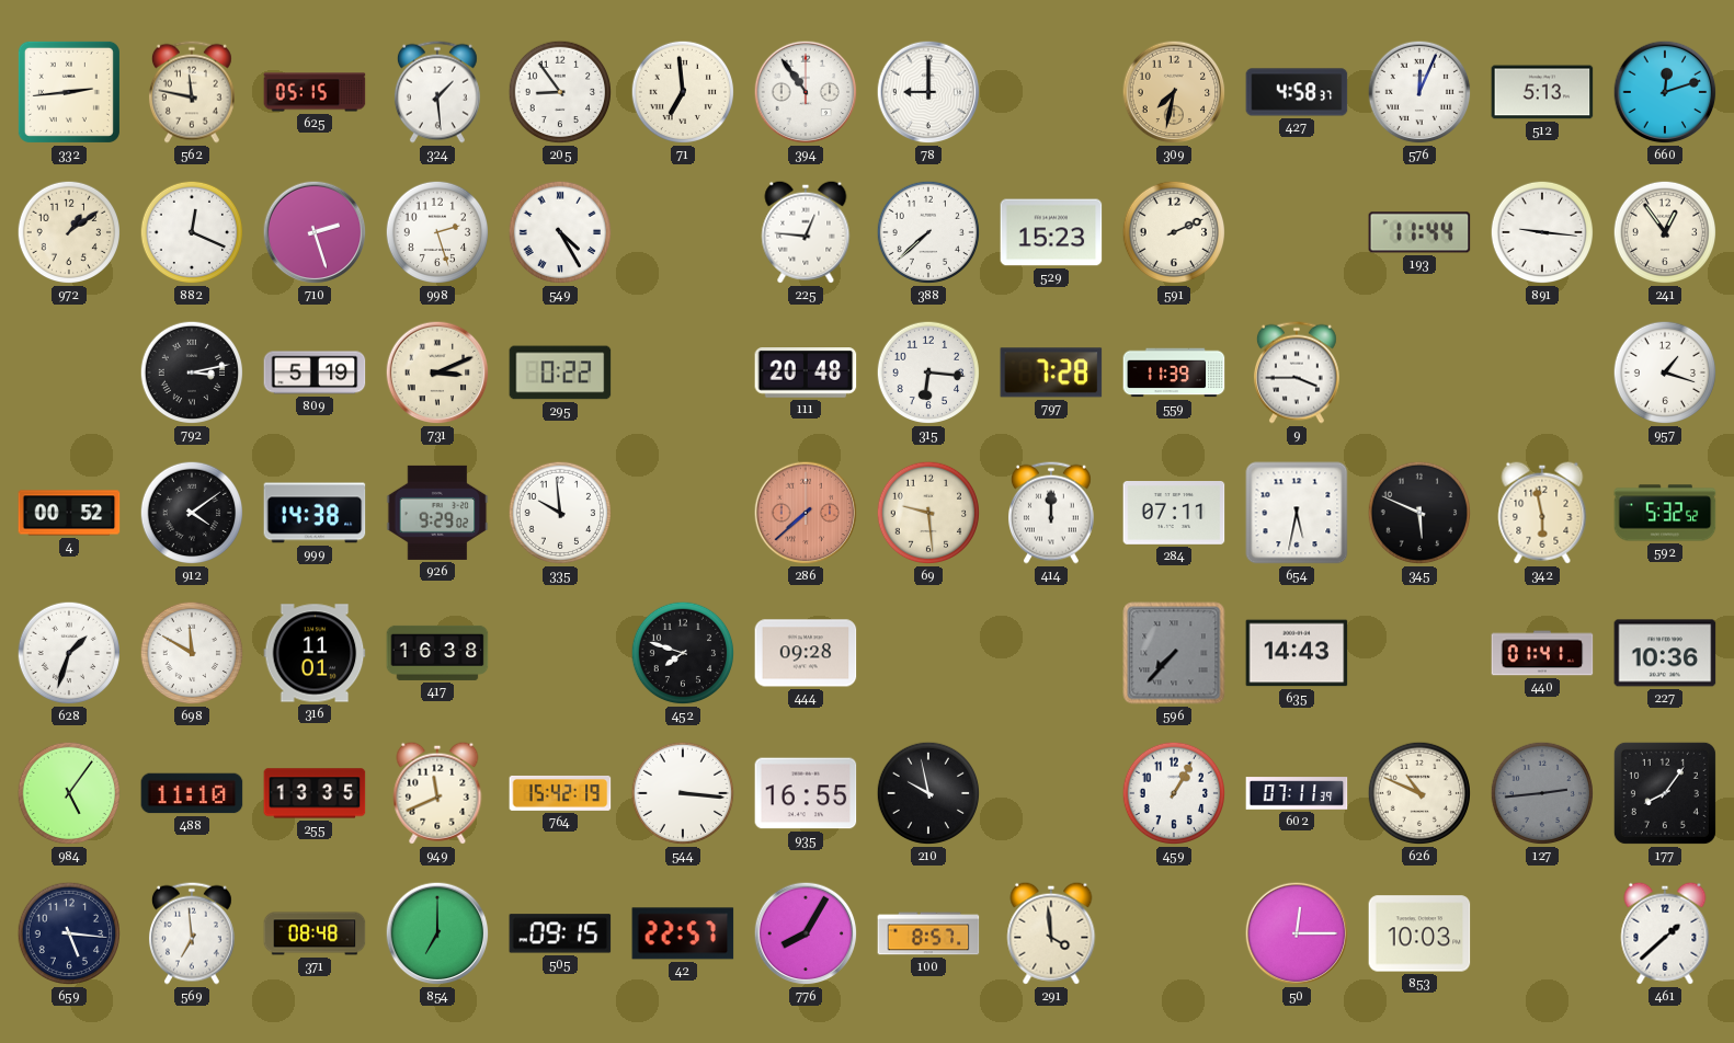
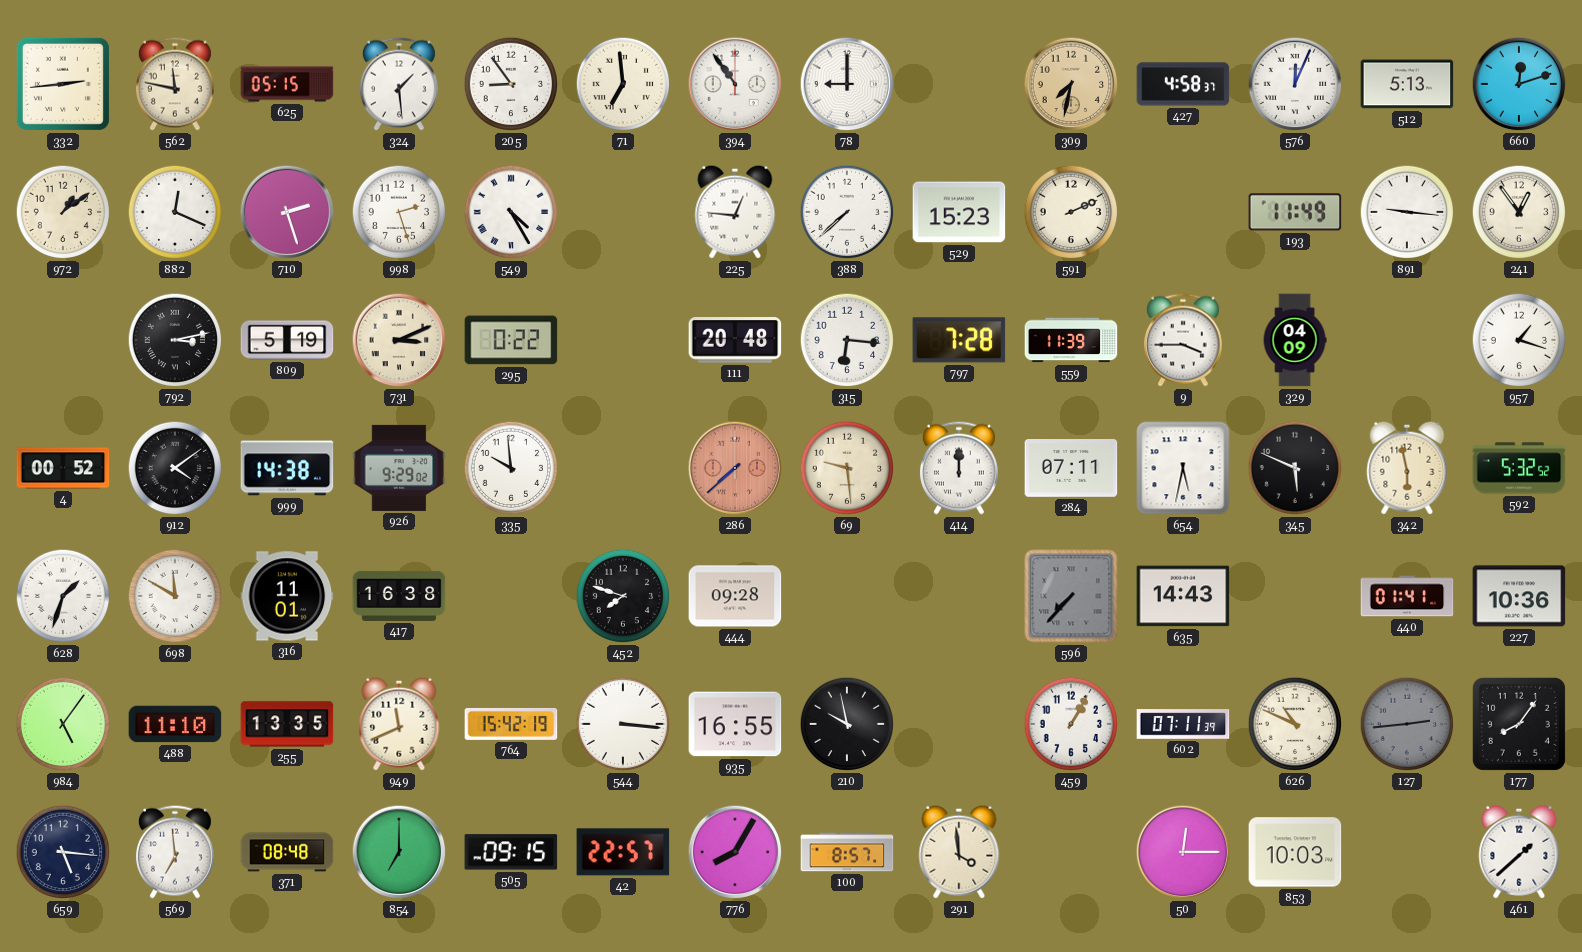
193: 11:44 -> 11:49
329: none -> 04:09
